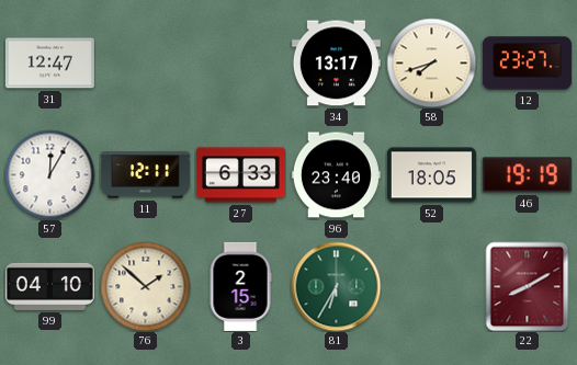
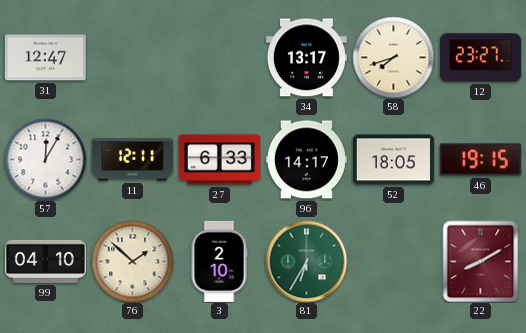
96: 23:40 -> 14:17
46: 19:19 -> 19:15
3: 2:15 -> 2:10
